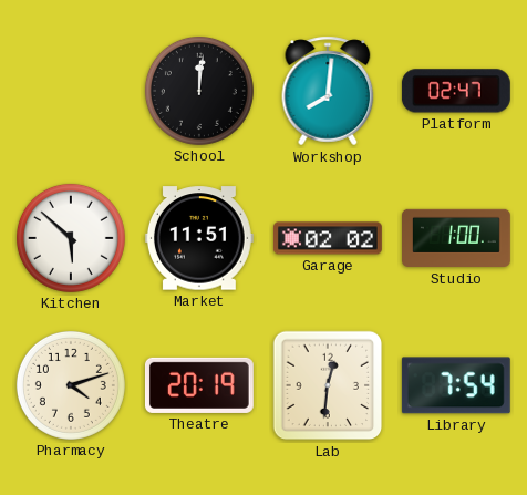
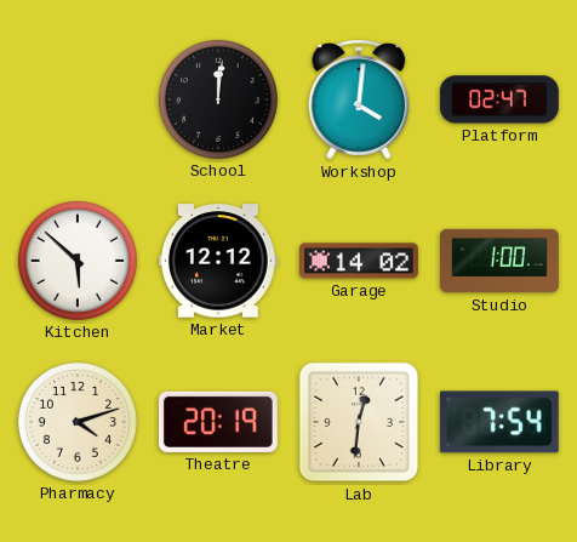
Workshop: 8:01 -> 4:01
Market: 11:51 -> 12:12
Garage: 02:02 -> 14:02
